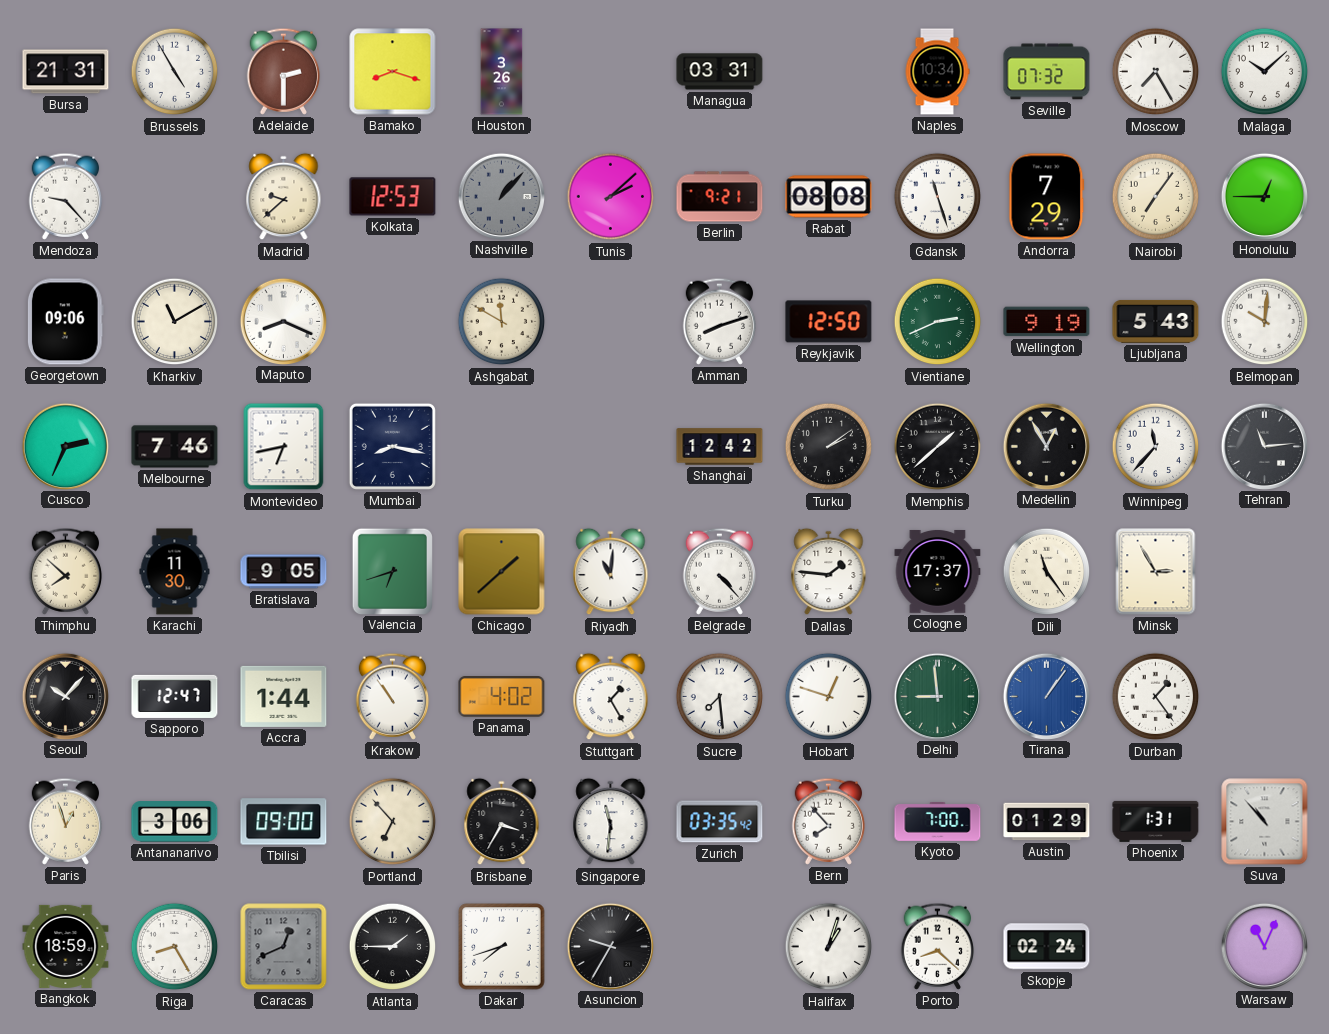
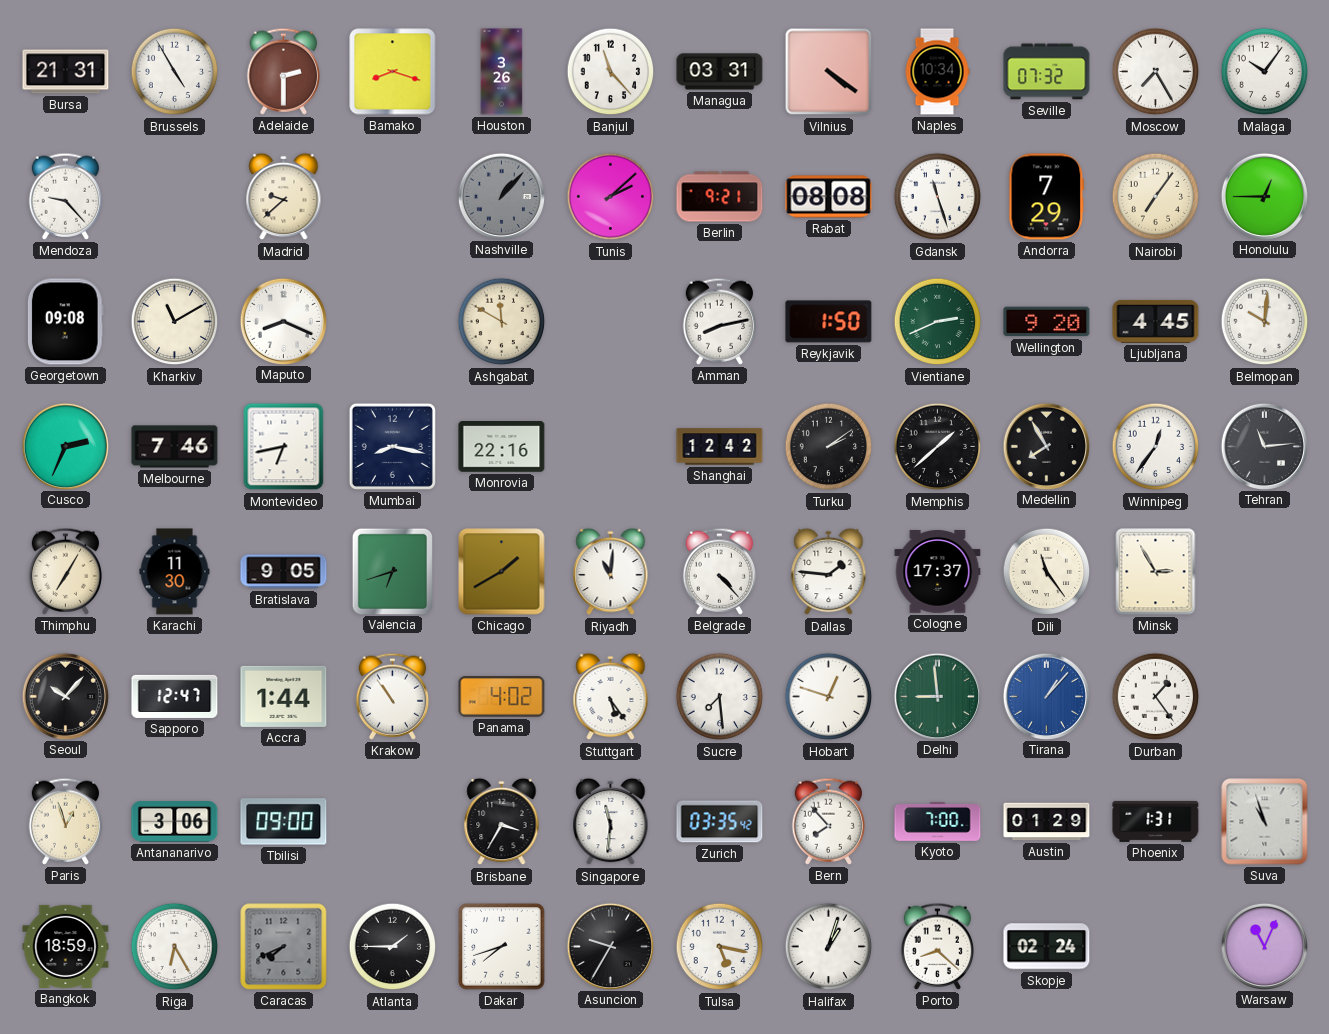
Banjul: none -> 11:23
Vilnius: none -> 4:21
Malaga: 10:08 -> 10:06
Kolkata: 12:53 -> none
Georgetown: 09:06 -> 09:08
Amman: 8:12 -> 8:13
Reykjavik: 12:50 -> 1:50
Wellington: 9:19 -> 9:20
Ljubljana: 5:43 -> 4:45
Monrovia: none -> 22:16
Medellin: 12:55 -> 7:55
Winnipeg: 11:37 -> 12:36
Thimphu: 7:52 -> 7:05
Chicago: 1:38 -> 1:40
Stuttgart: 1:25 -> 5:24
Tirana: 1:06 -> 1:07
Portland: 6:53 -> none
Suva: 10:53 -> 10:57
Riga: 8:25 -> 6:25
Caracas: 12:41 -> 7:41
Tulsa: none -> 5:17
